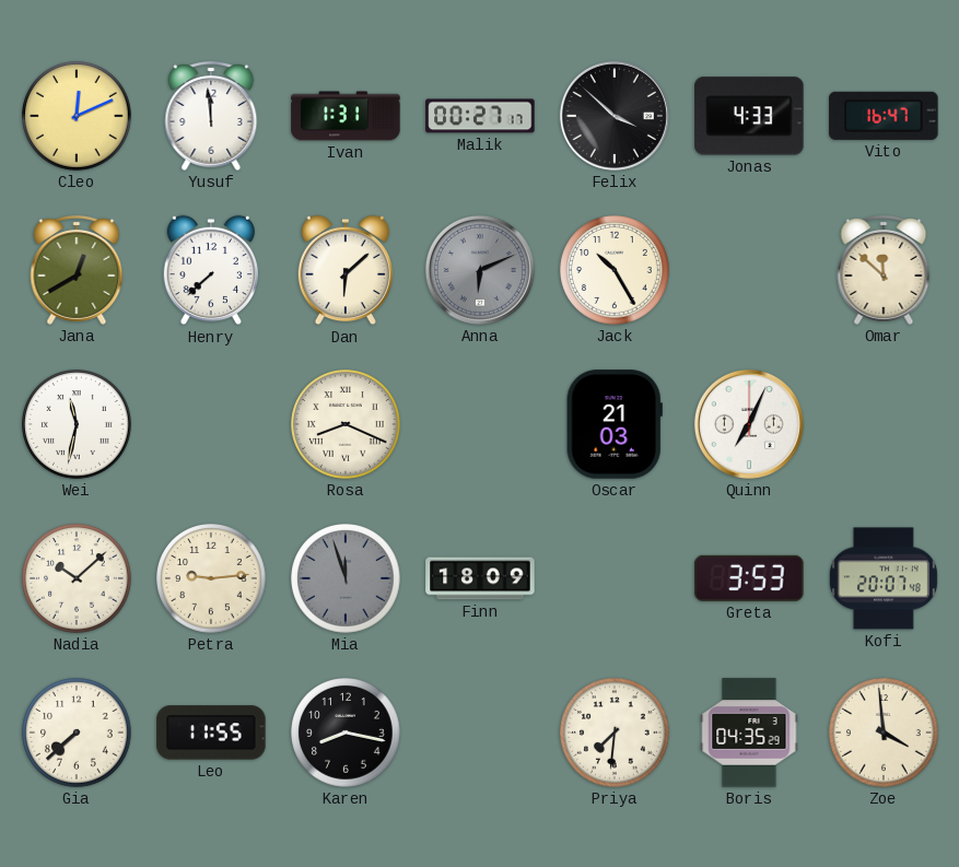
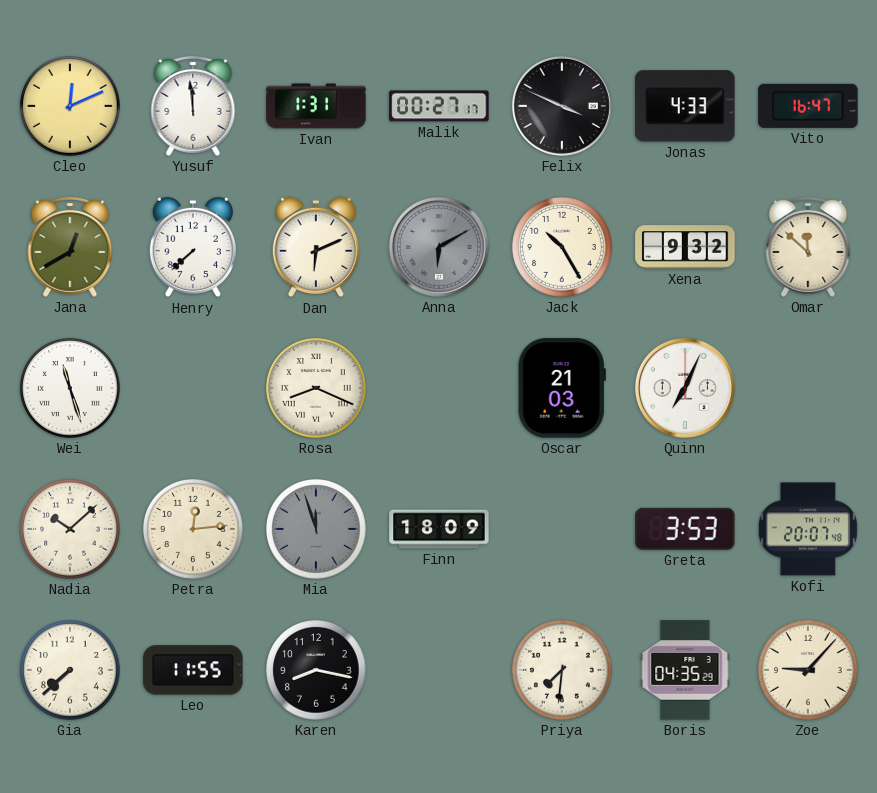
Felix: 3:52 -> 3:49
Dan: 6:08 -> 6:11
Anna: 6:11 -> 6:10
Xena: none -> 9:32
Wei: 11:32 -> 11:27
Petra: 9:14 -> 12:14
Zoe: 3:59 -> 9:07
